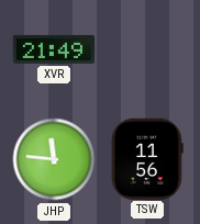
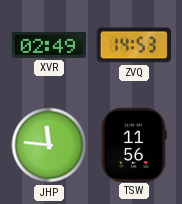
XVR: 21:49 -> 02:49
ZVQ: none -> 14:53
